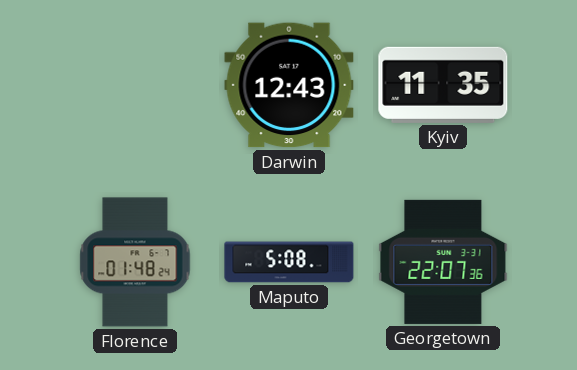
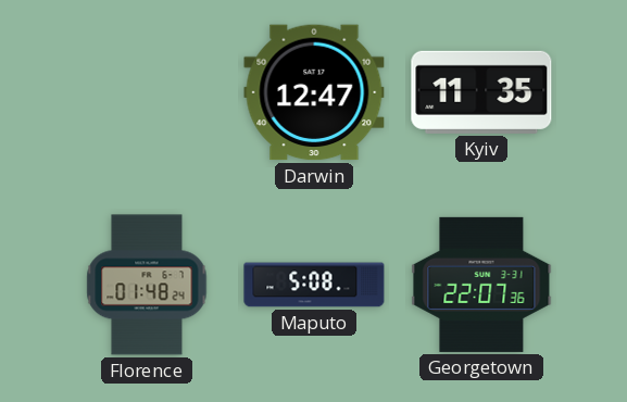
Darwin: 12:43 -> 12:47
